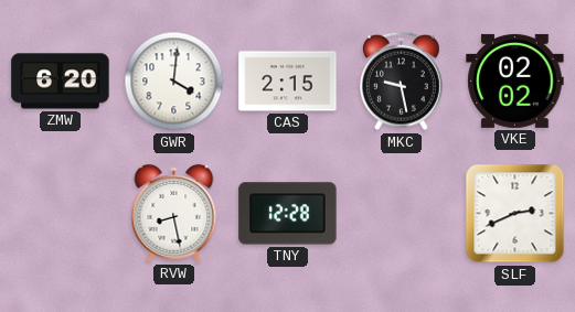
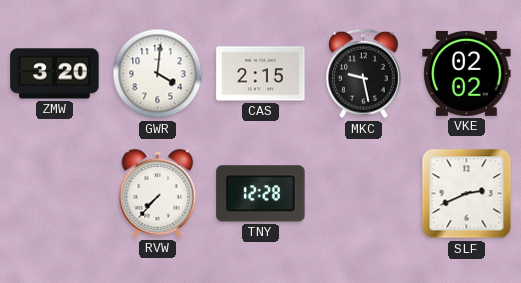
ZMW: 6:20 -> 3:20
RVW: 8:28 -> 7:37
